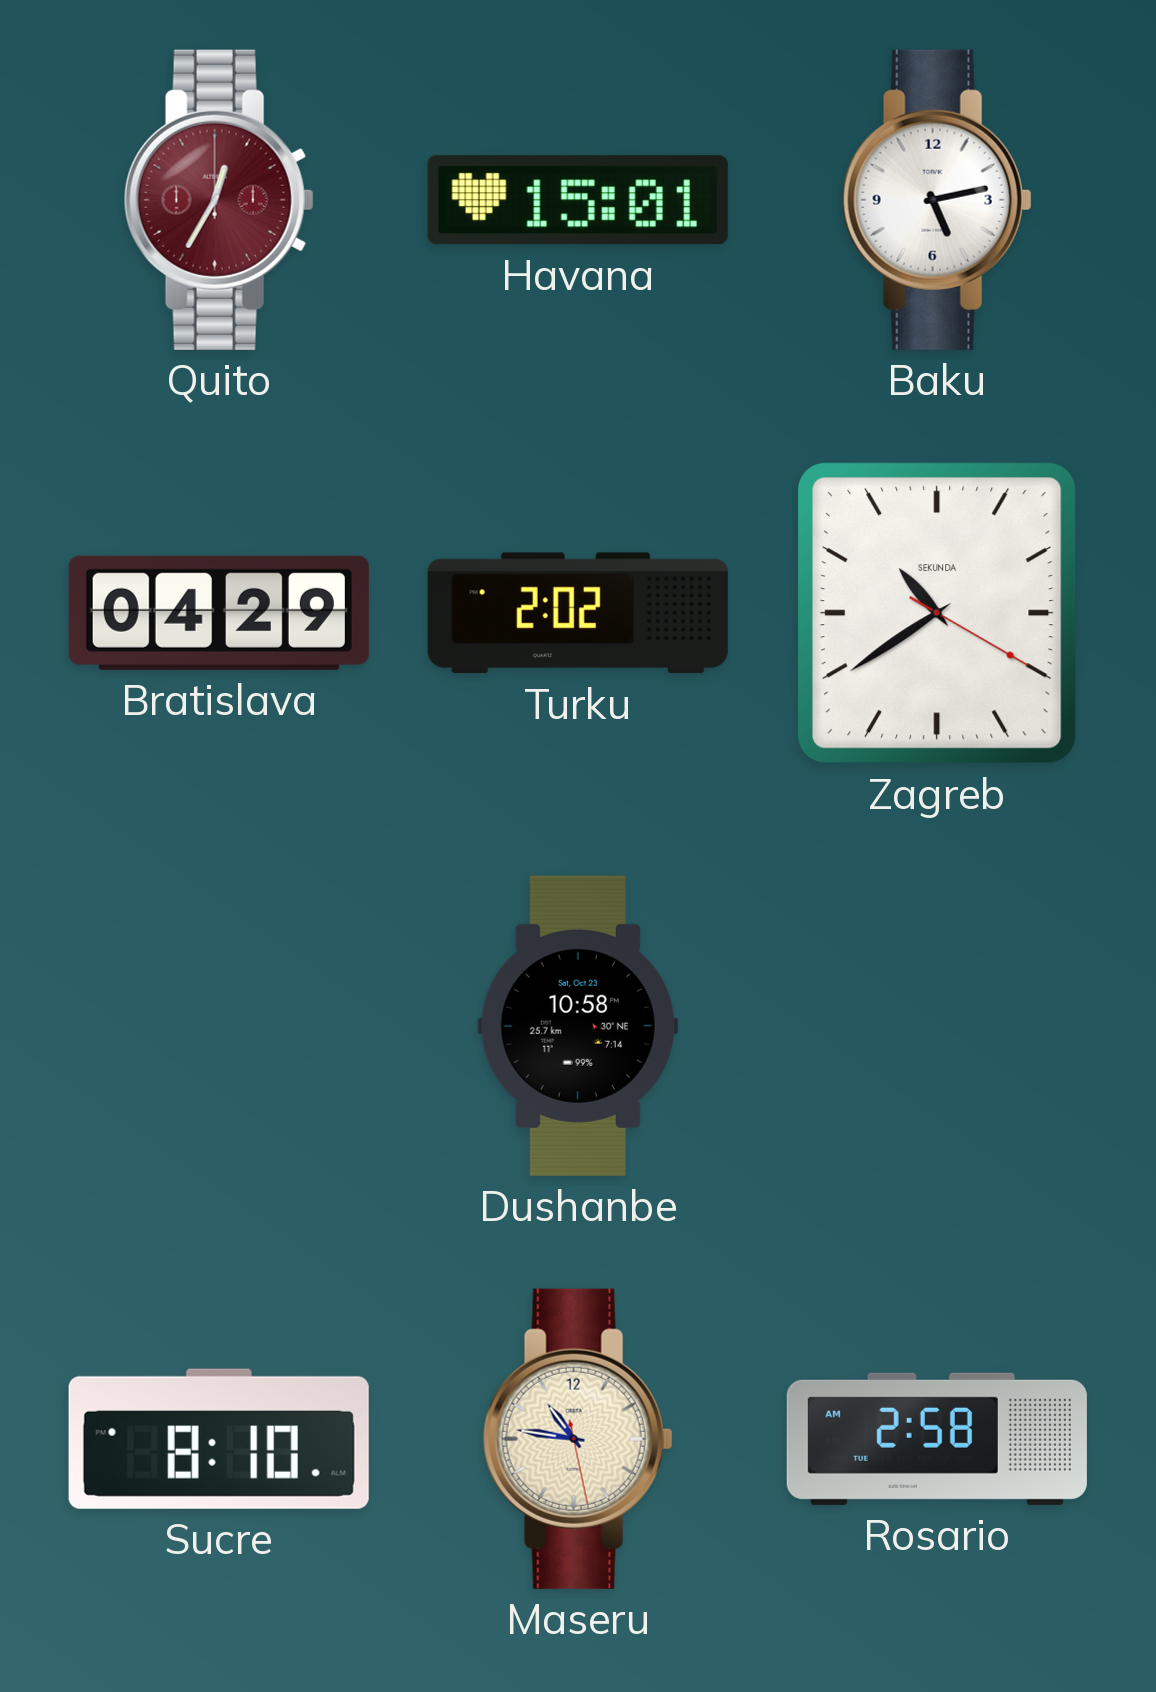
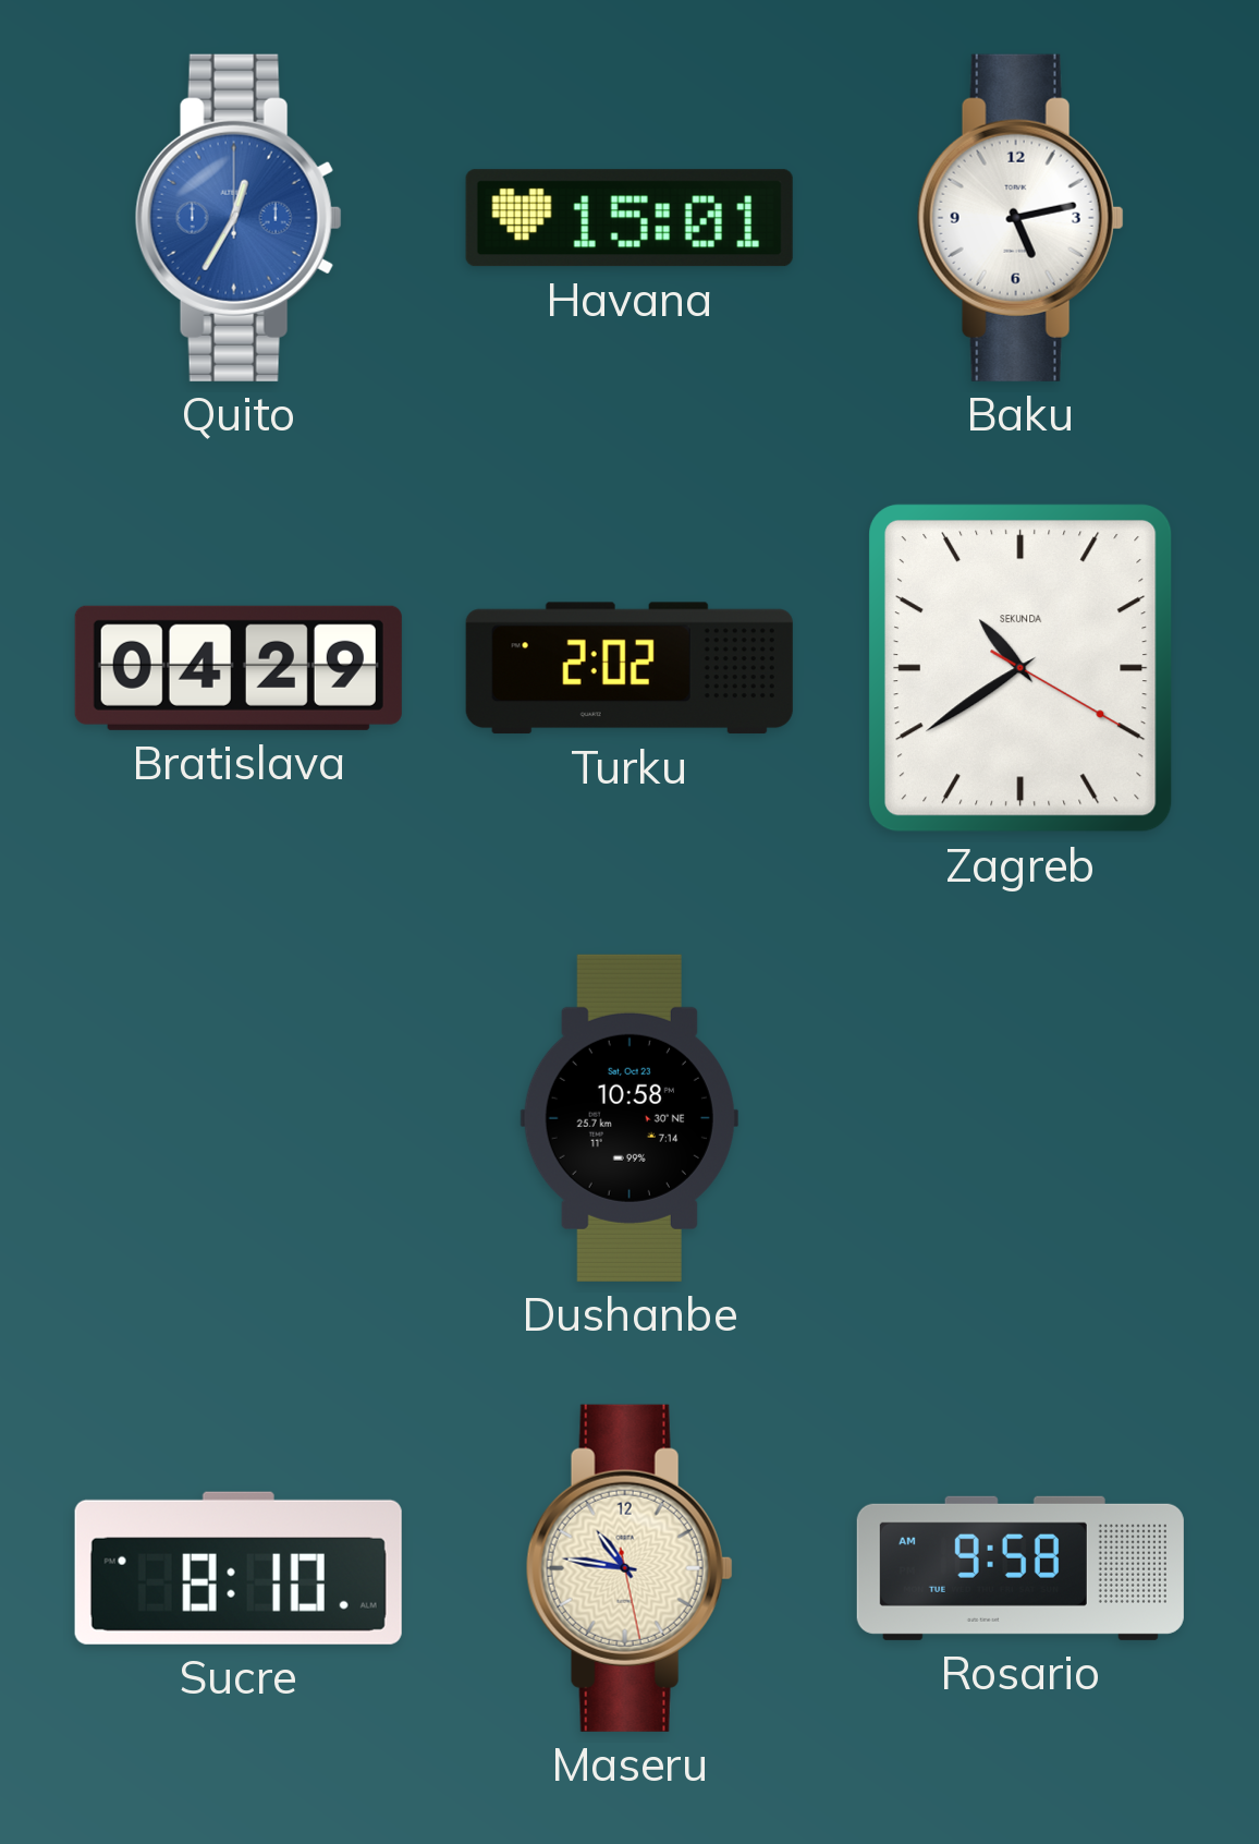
Quito dial: burgundy -> blue
Rosario: 2:58 -> 9:58
